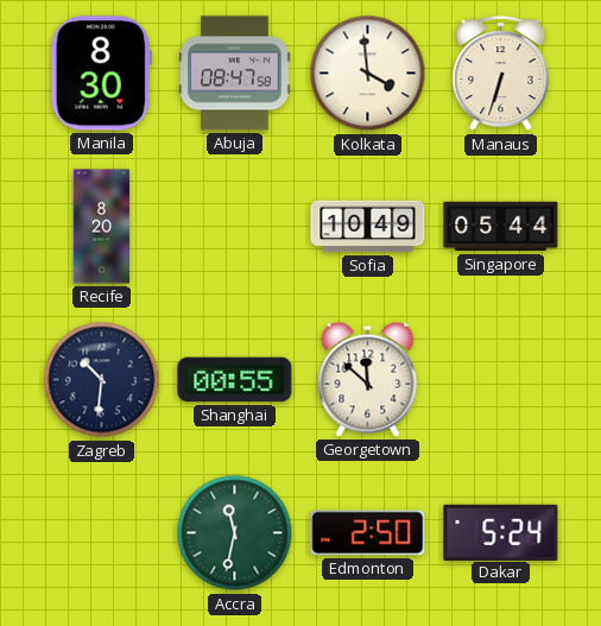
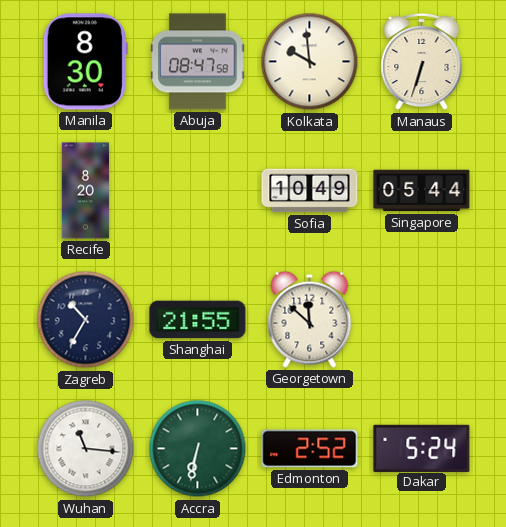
Kolkata: 3:59 -> 9:59
Zagreb: 10:31 -> 10:35
Shanghai: 00:55 -> 21:55
Wuhan: none -> 11:16
Accra: 11:32 -> 6:32
Edmonton: 2:50 -> 2:52
